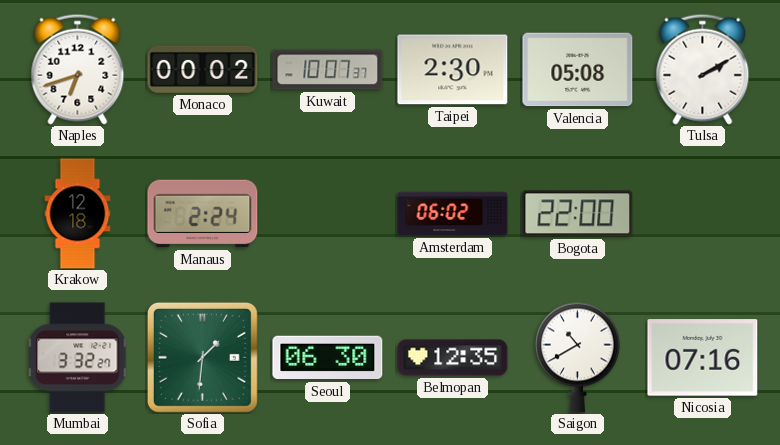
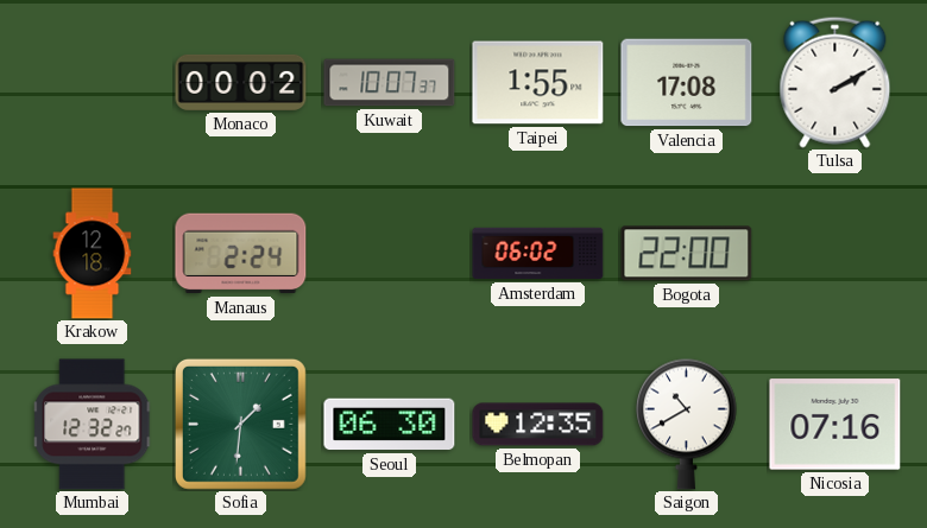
Naples: 6:42 -> none
Taipei: 2:30 -> 1:55
Valencia: 05:08 -> 17:08
Mumbai: 3:32 -> 12:32
